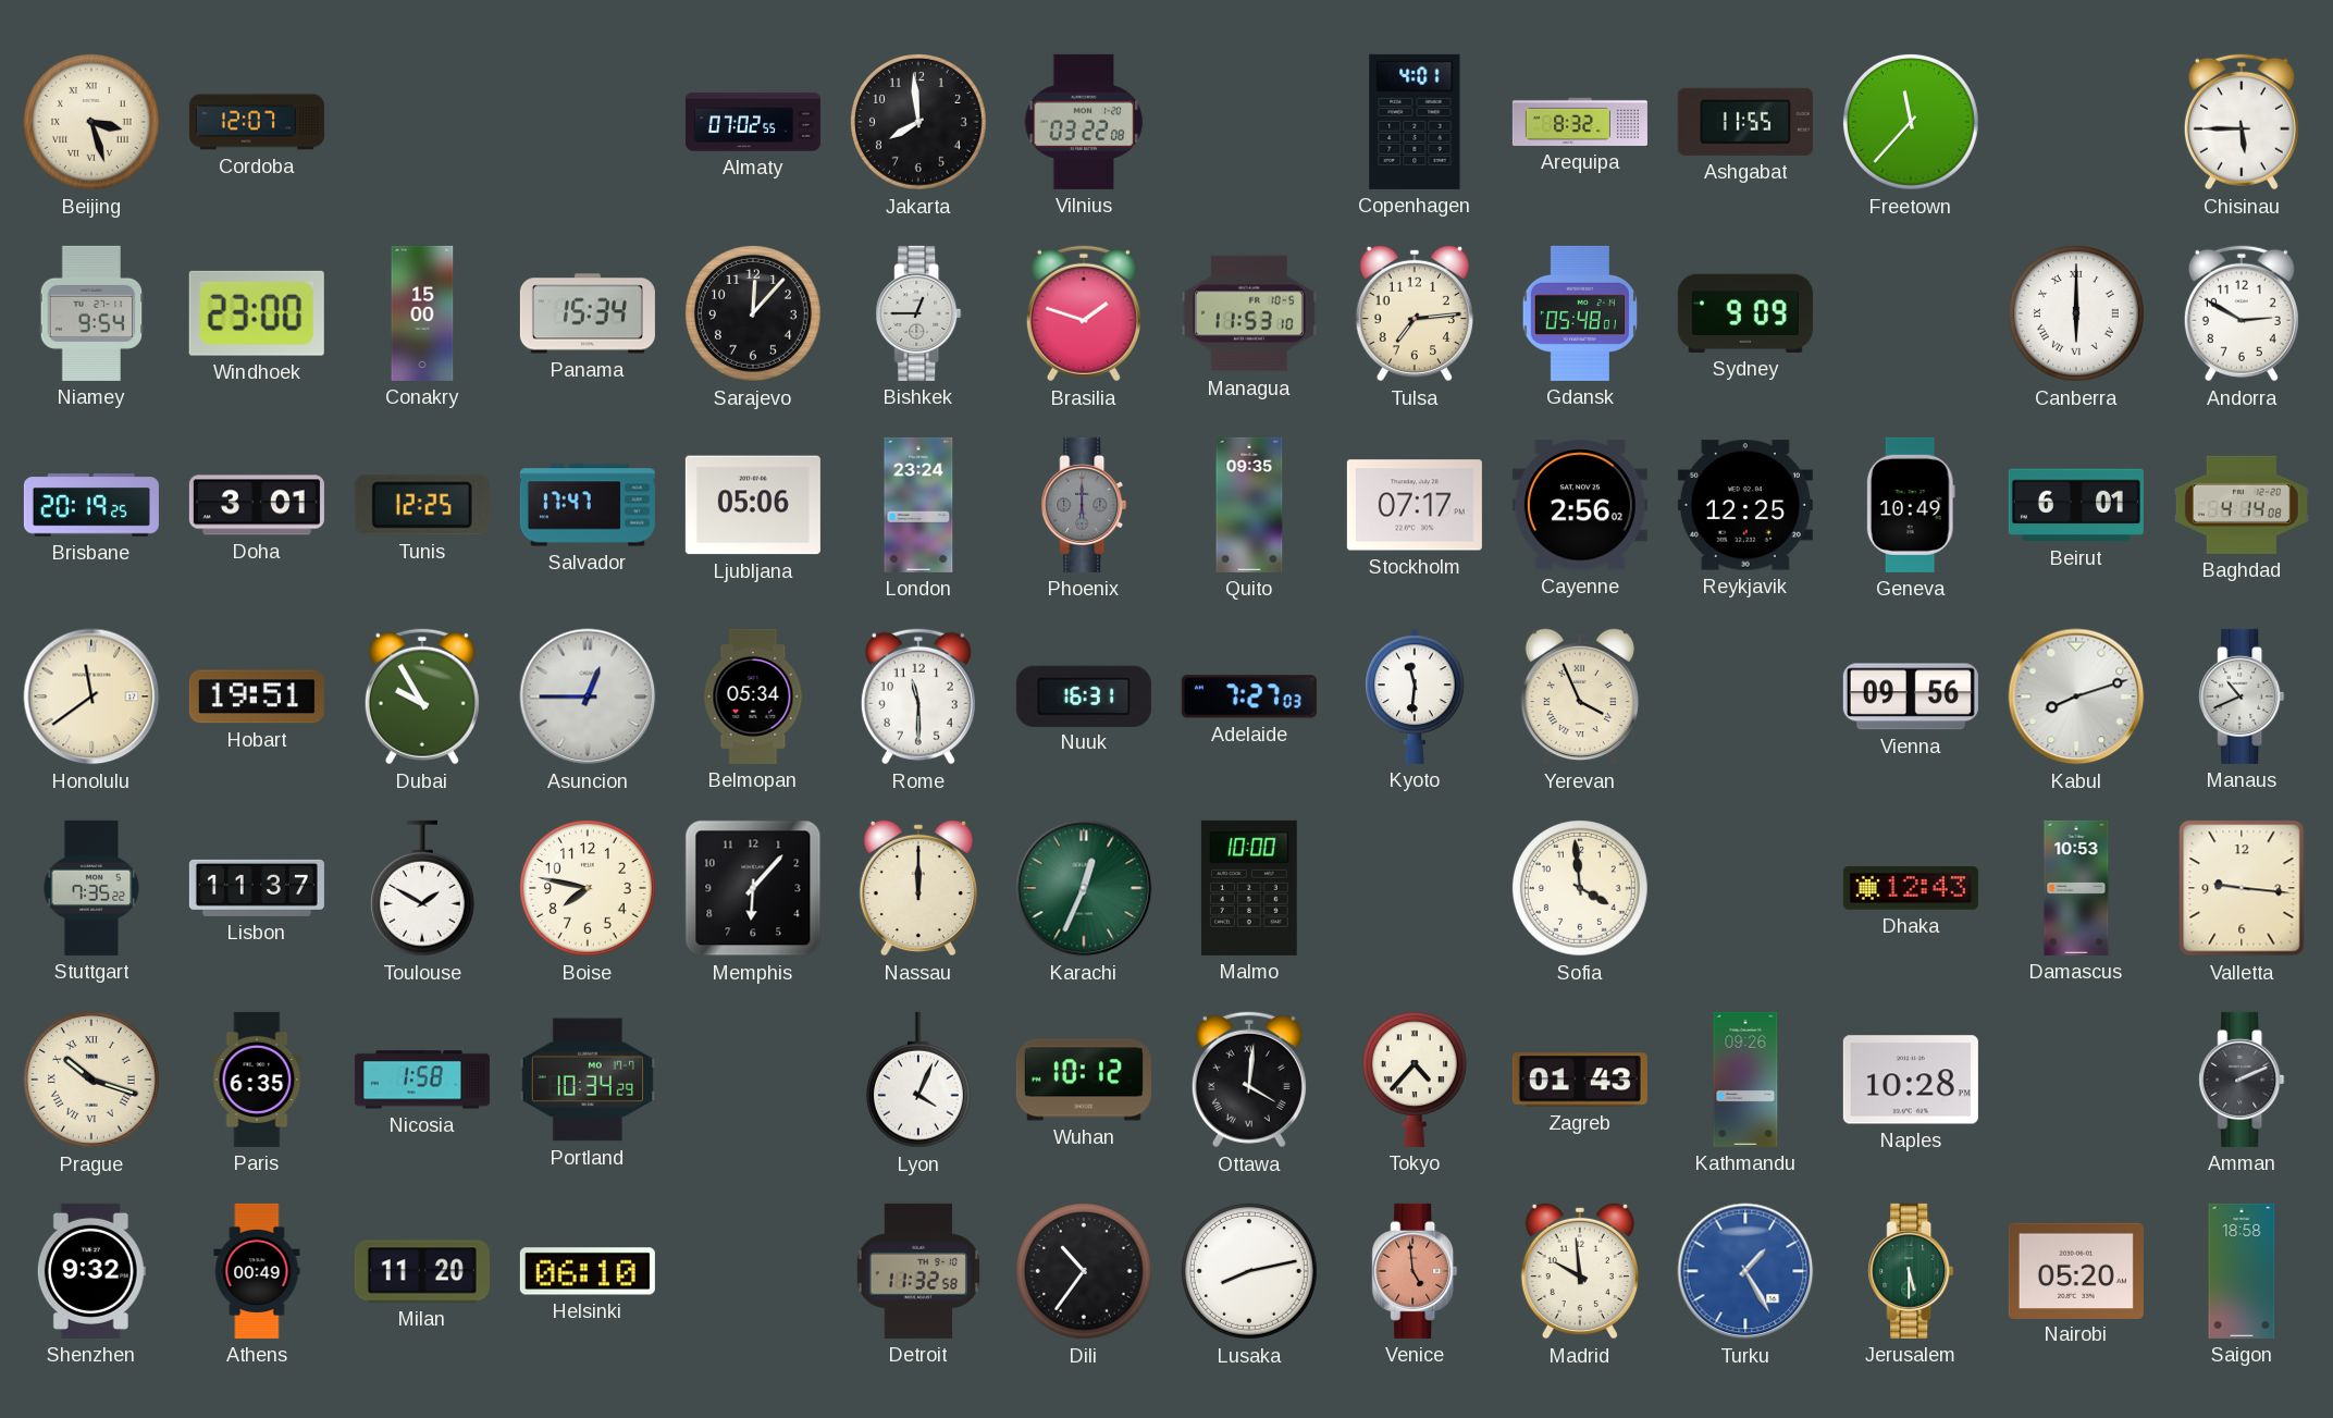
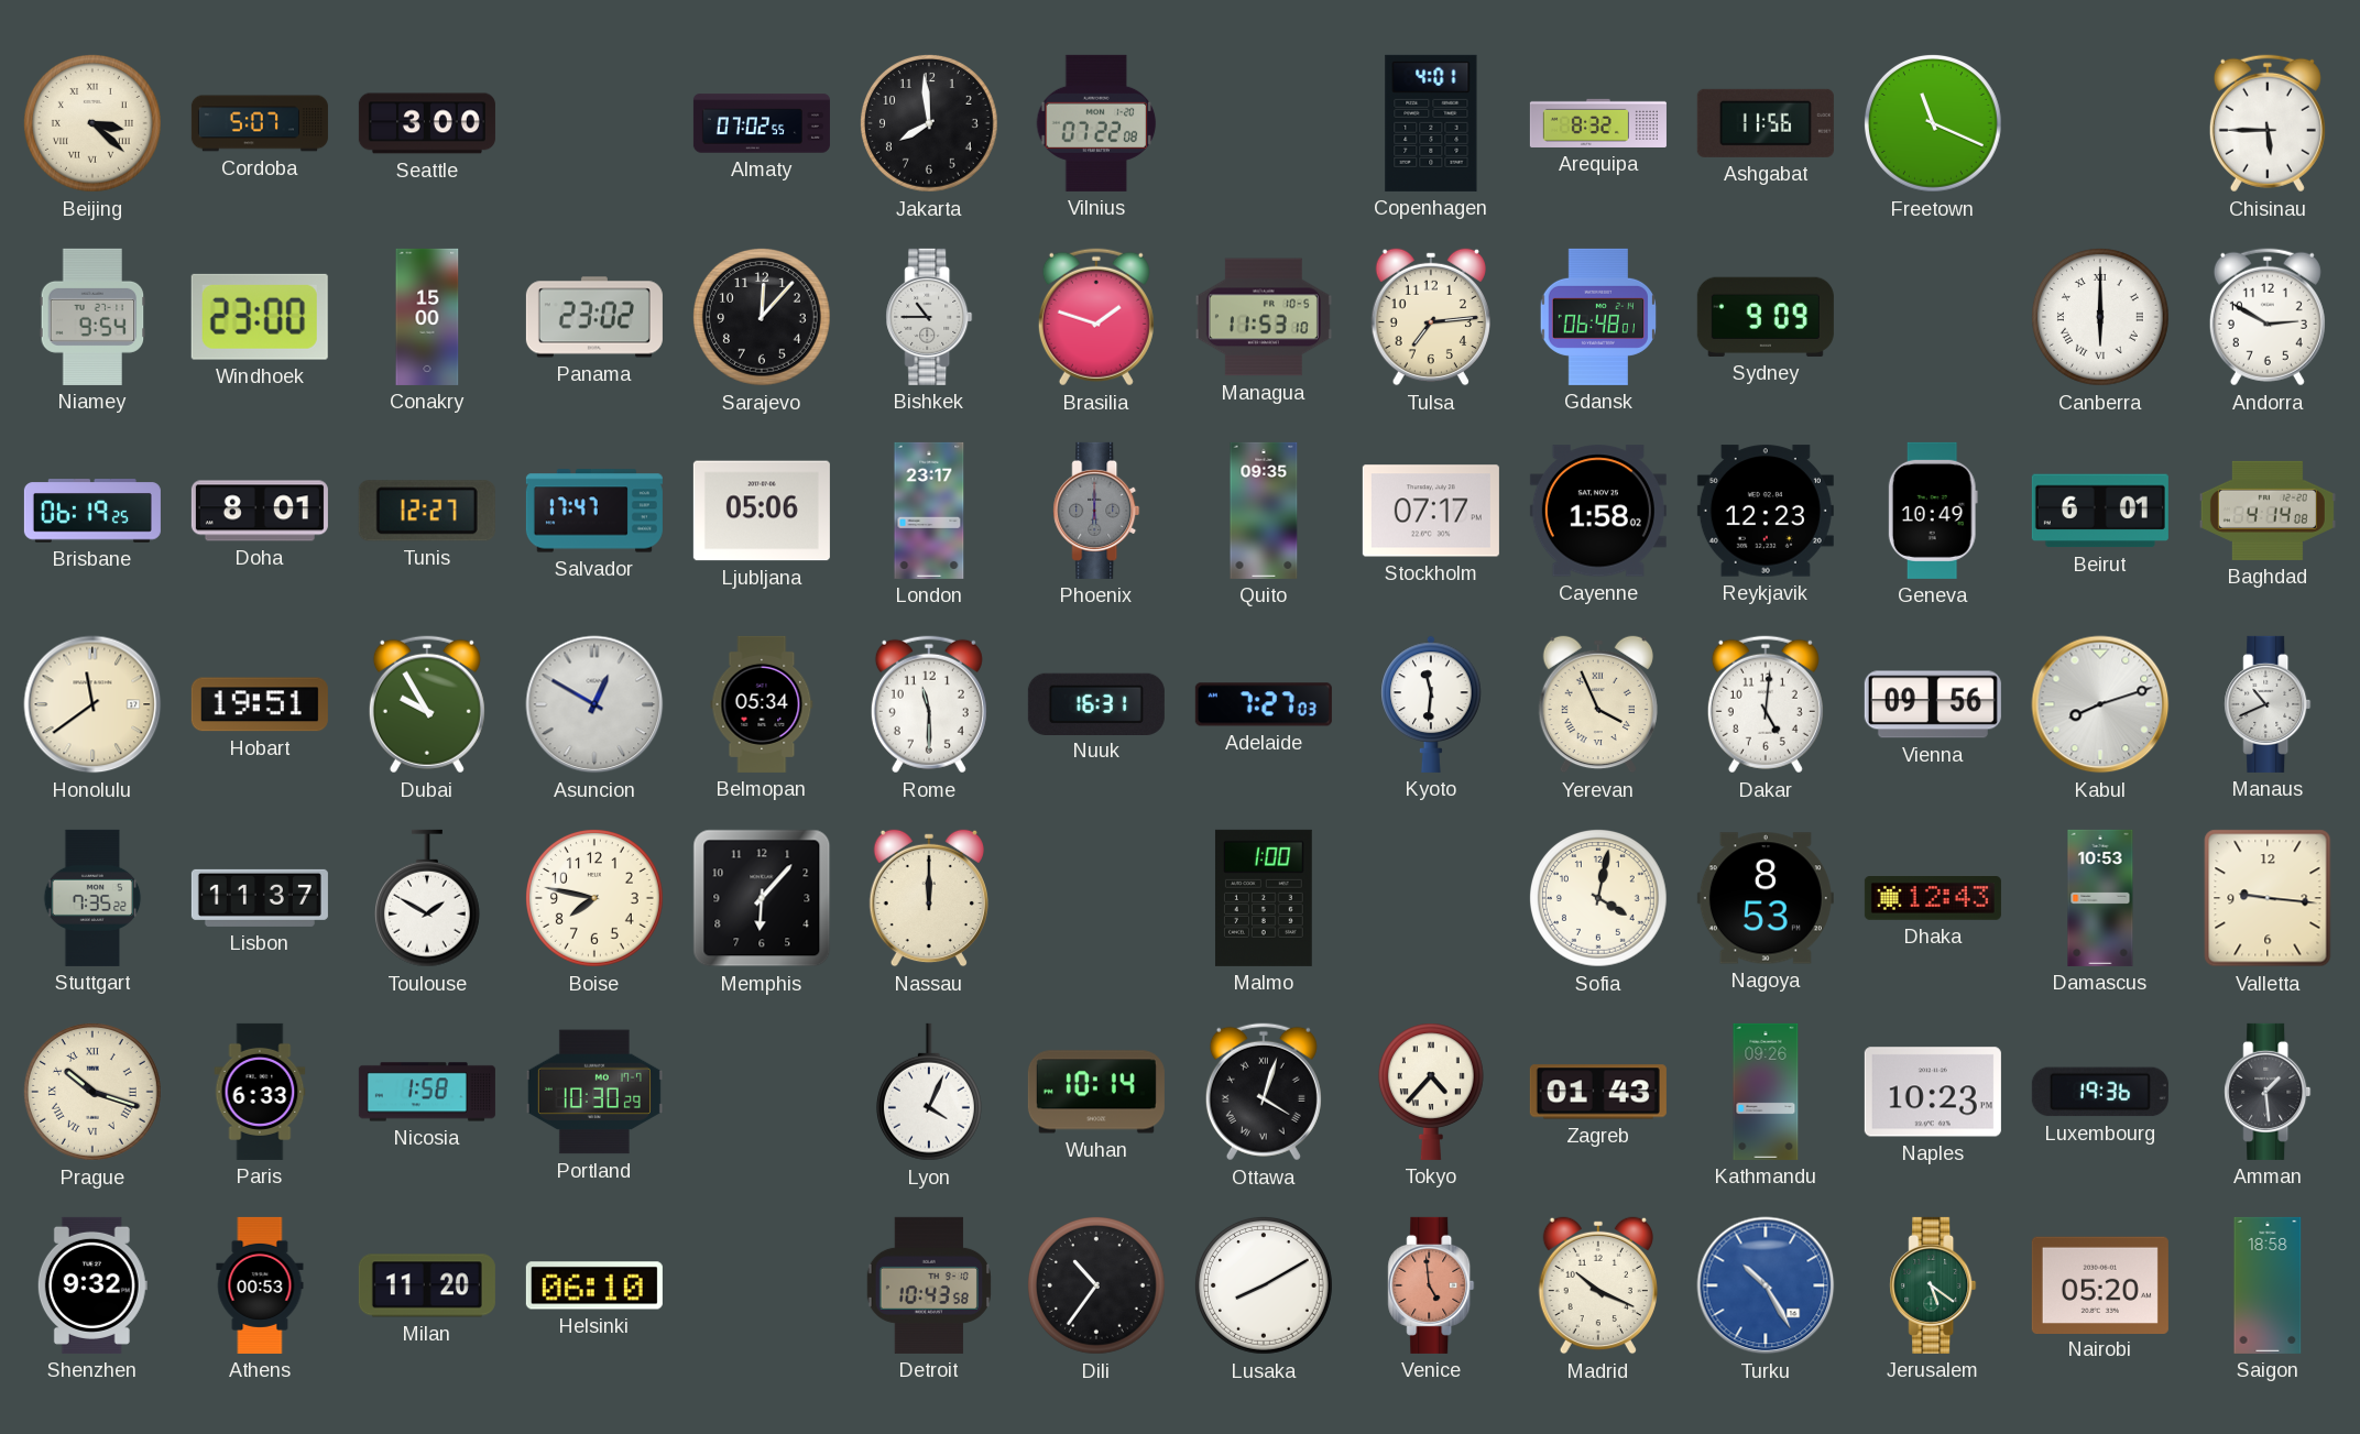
Beijing: 3:27 -> 3:22
Cordoba: 12:07 -> 5:07
Seattle: none -> 3:00
Vilnius: 03:22 -> 07:22
Ashgabat: 11:55 -> 11:56
Freetown: 11:37 -> 11:19
Panama: 15:34 -> 23:02
Bishkek: 12:45 -> 10:45
Gdansk: 05:48 -> 06:48
Brisbane: 20:19 -> 06:19
Doha: 3:01 -> 8:01
Tunis: 12:25 -> 12:27
London: 23:24 -> 23:17
Cayenne: 2:56 -> 1:58
Reykjavik: 12:25 -> 12:23
Asuncion: 12:45 -> 12:50
Dakar: none -> 5:01
Karachi: 12:34 -> none
Malmo: 10:00 -> 1:00
Sofia: 3:59 -> 4:02
Nagoya: none -> 8:53
Paris: 6:35 -> 6:33
Portland: 10:34 -> 10:30
Wuhan: 10:12 -> 10:14
Ottawa: 4:01 -> 4:03
Naples: 10:28 -> 10:23
Luxembourg: none -> 19:36
Amman: 2:11 -> 1:29
Athens: 00:49 -> 00:53
Detroit: 11:32 -> 10:43
Lusaka: 8:13 -> 8:10
Madrid: 9:59 -> 10:19
Turku: 1:25 -> 10:25
Jerusalem: 5:30 -> 5:21
